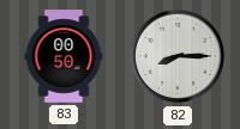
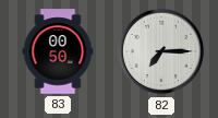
82: 8:15 -> 7:15
